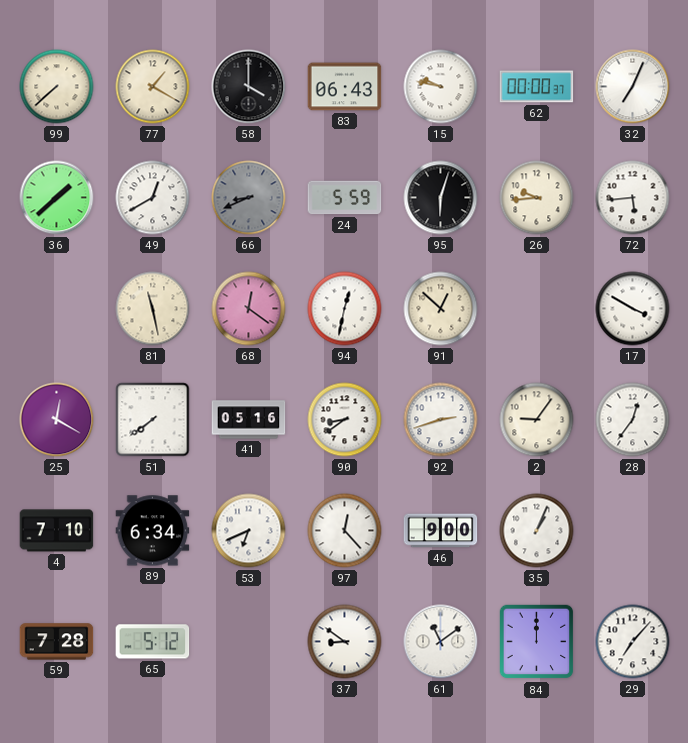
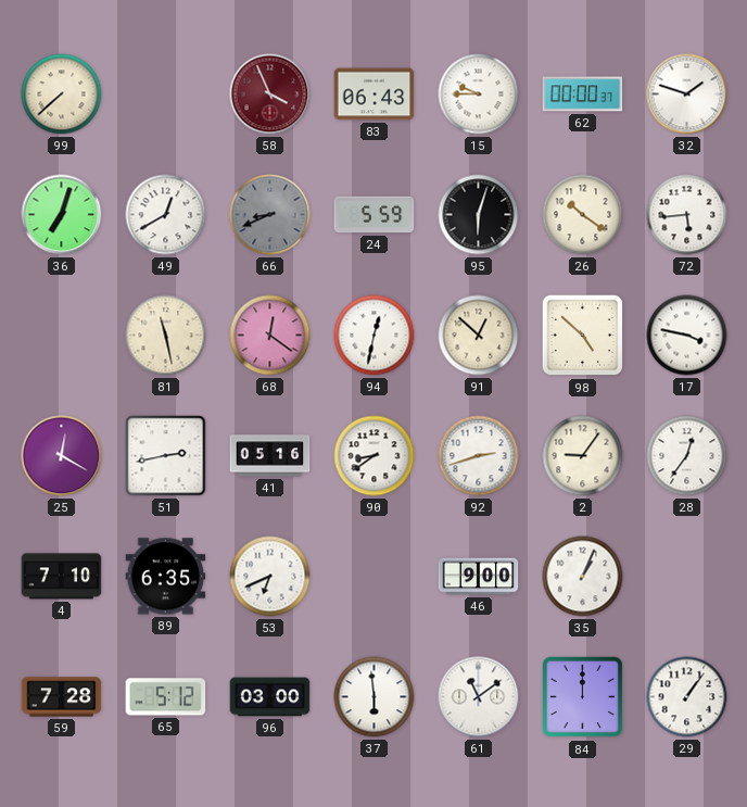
77: 1:20 -> none
58: 4:00 -> 3:56
58 dial: black -> burgundy
15: 9:47 -> 9:45
32: 7:04 -> 1:48
36: 1:38 -> 7:03
26: 9:44 -> 10:21
98: none -> 4:52
17: 3:50 -> 3:47
51: 7:39 -> 2:43
89: 6:34 -> 6:35
97: 12:23 -> none
96: none -> 03:00
37: 8:51 -> 5:59
29: 7:07 -> 1:06
